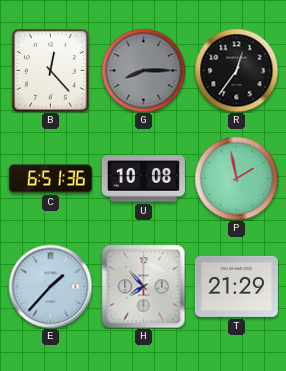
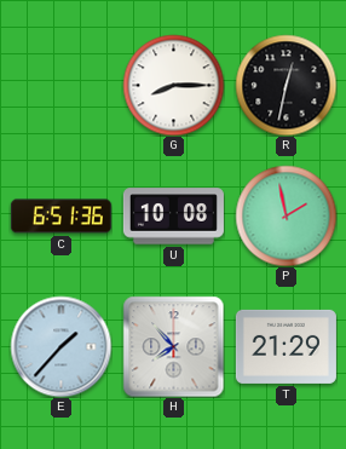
B: 12:23 -> none
G dial: grey -> white
R: 12:36 -> 12:32
